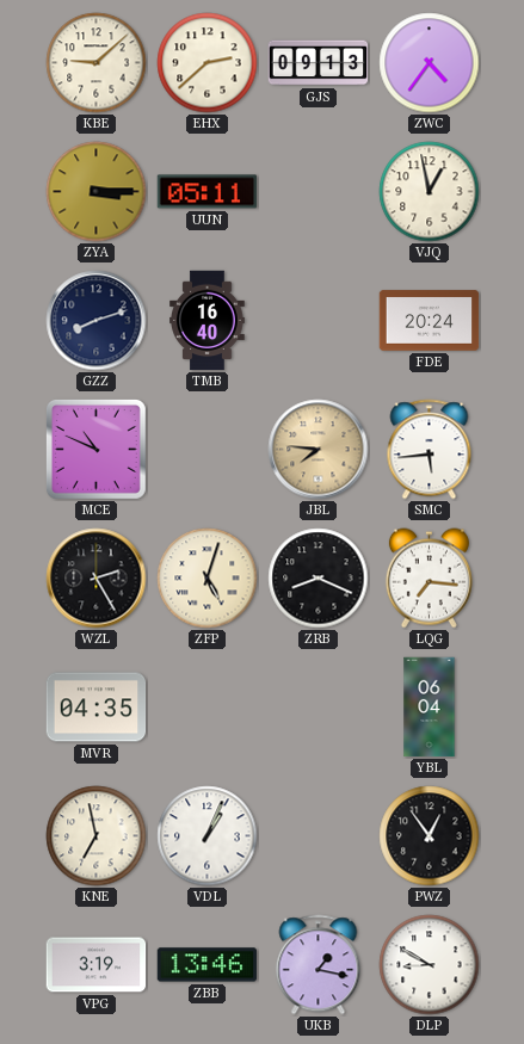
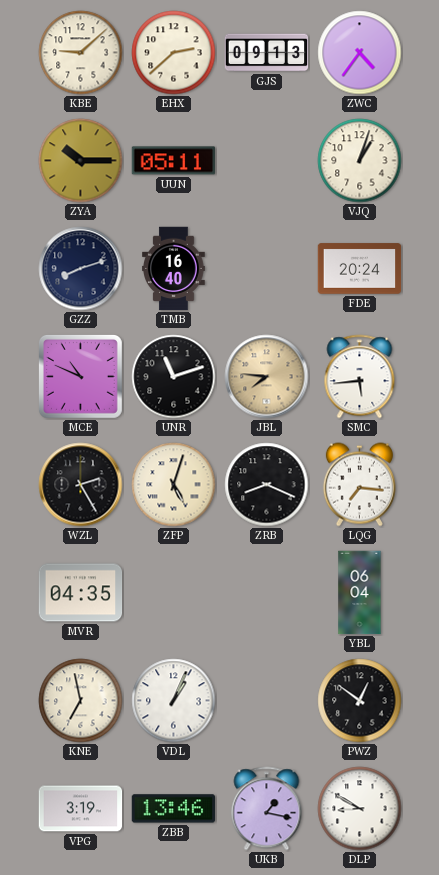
ZYA: 3:15 -> 10:15
VJQ: 12:58 -> 1:03
UNR: none -> 11:12
PWZ: 12:54 -> 12:51
